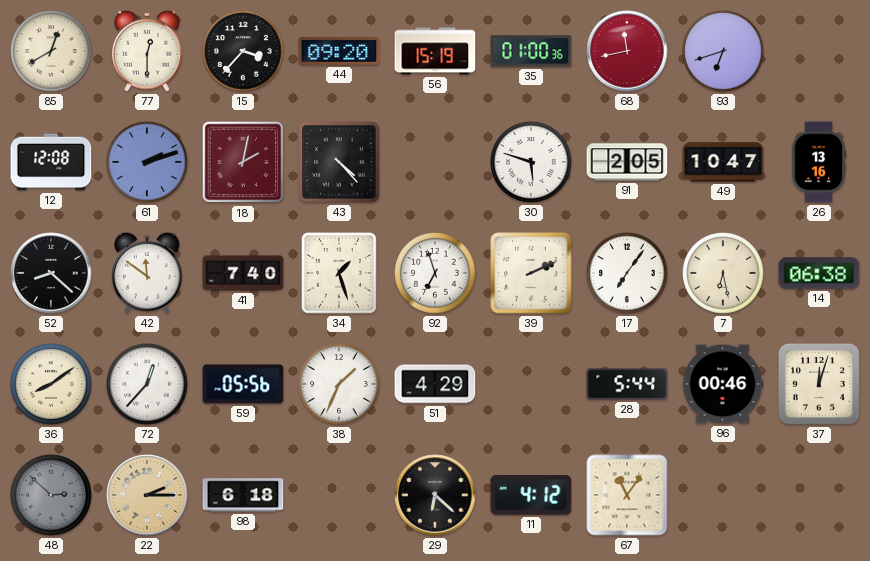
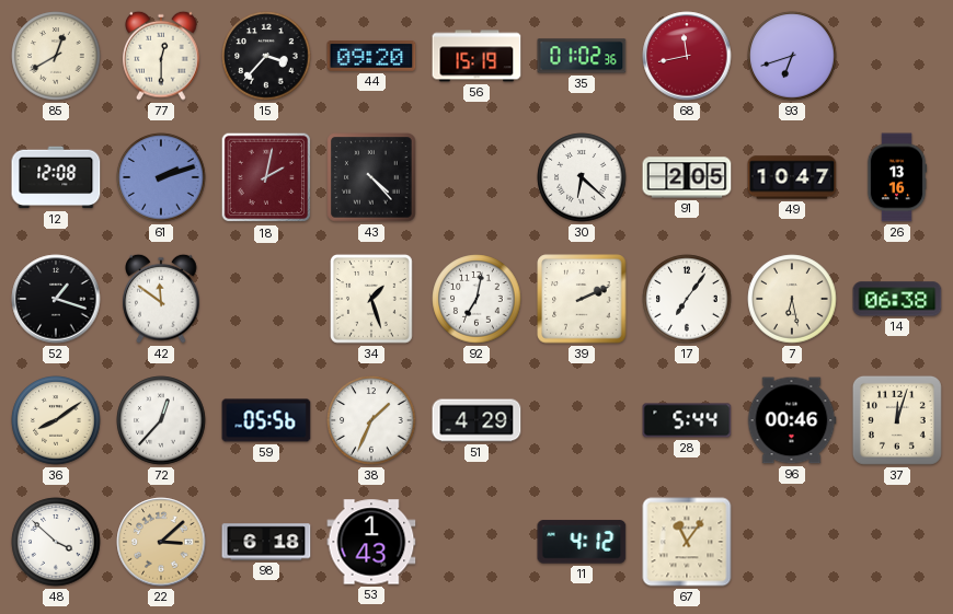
35: 01:00 -> 01:02
30: 5:48 -> 6:22
52: 8:22 -> 1:18
41: 7:40 -> none
92: 6:57 -> 7:02
48: 2:52 -> 3:52
48 dial: grey -> white
22: 2:15 -> 3:08
53: none -> 1:43
29: 6:22 -> none
